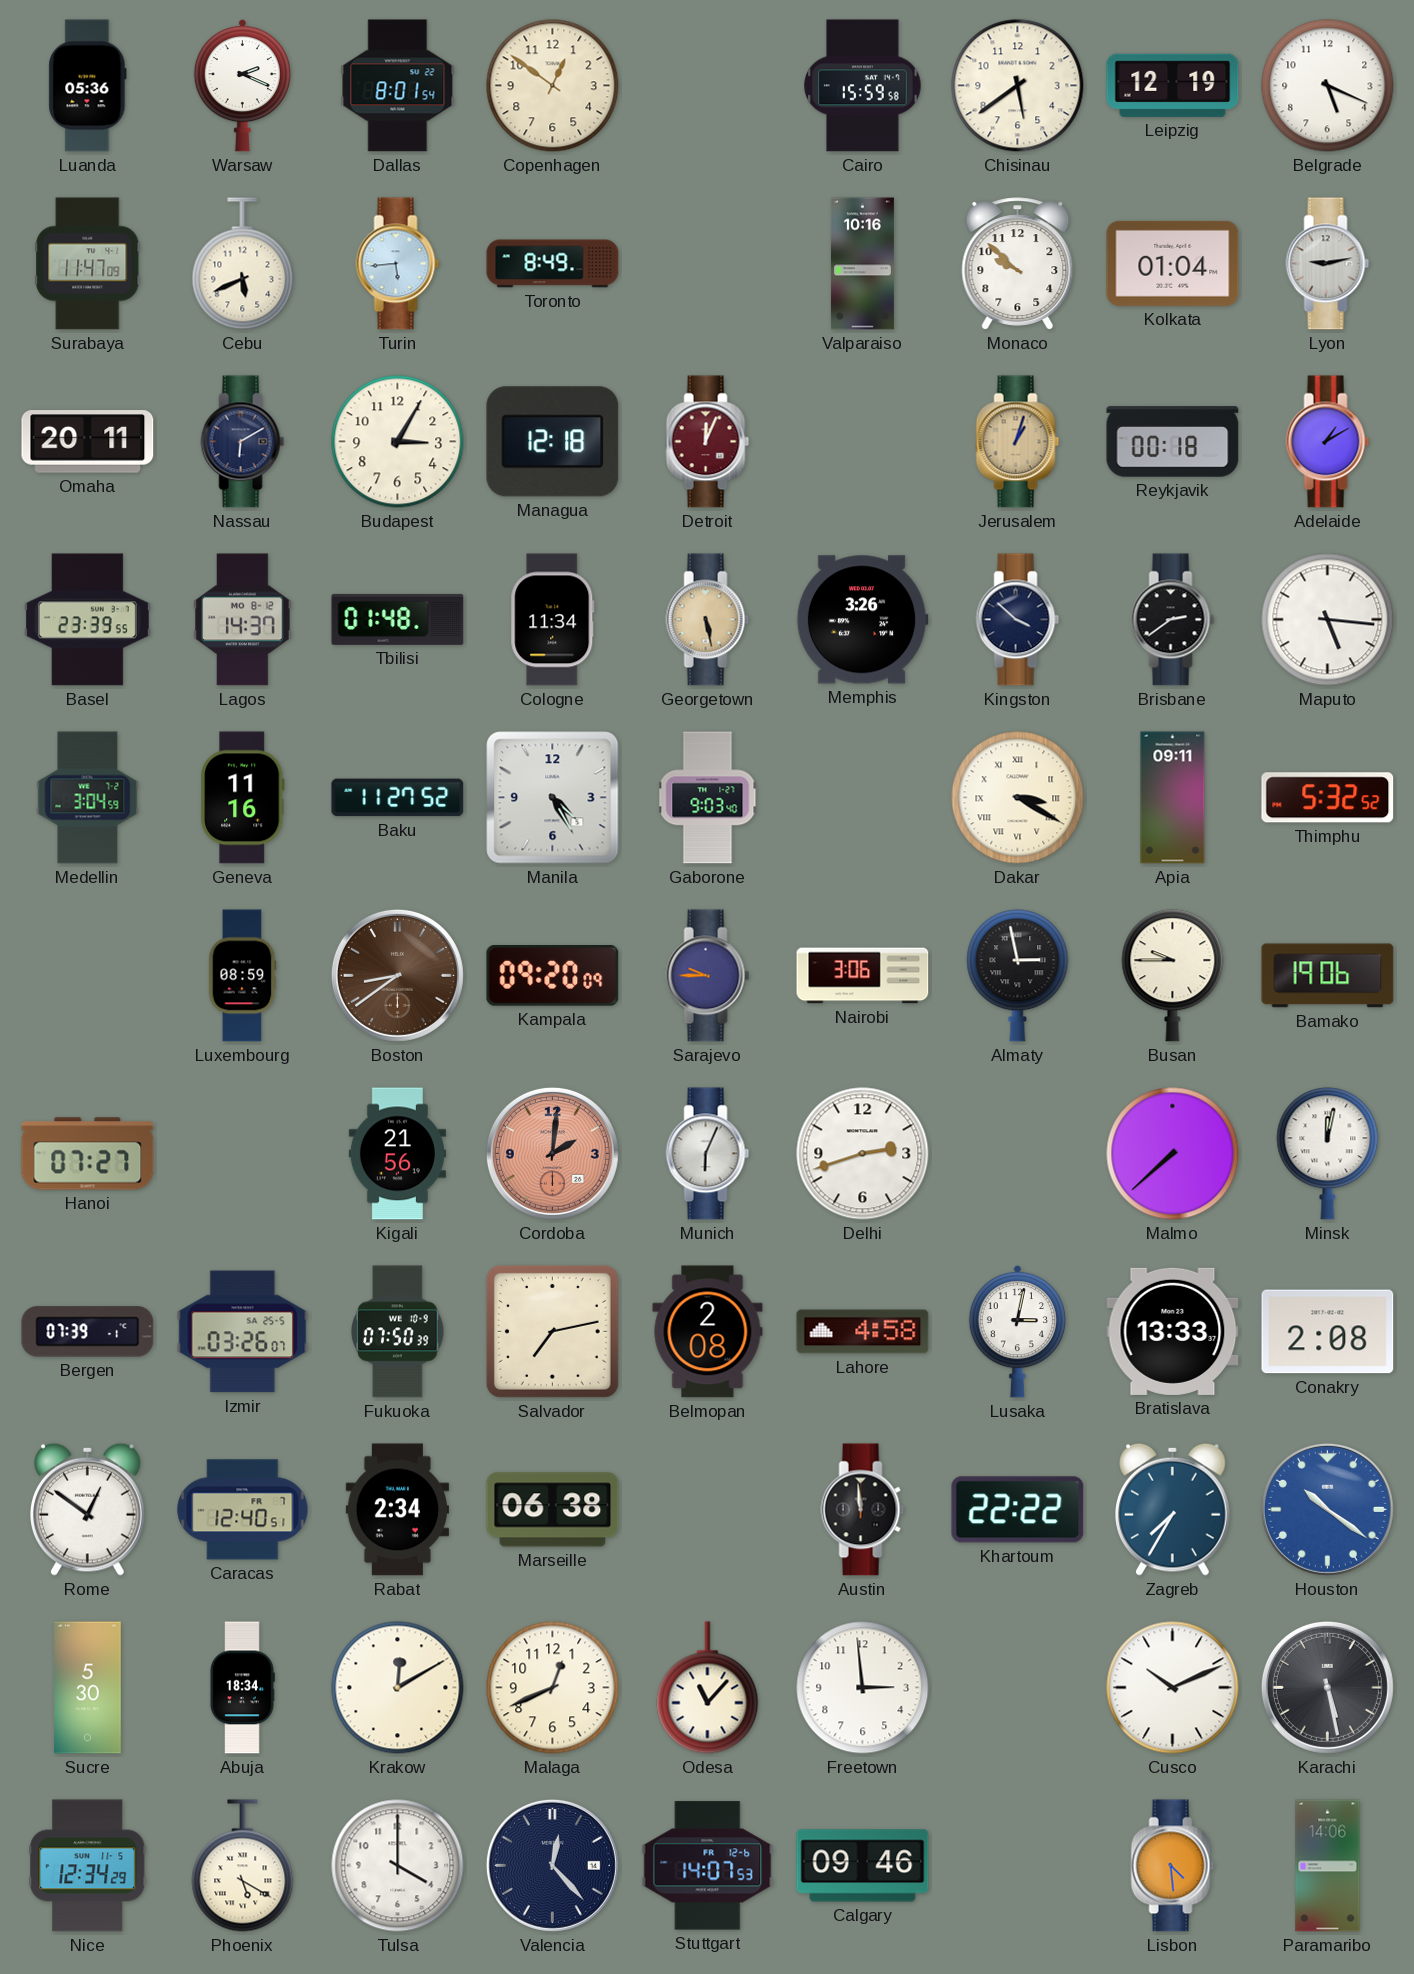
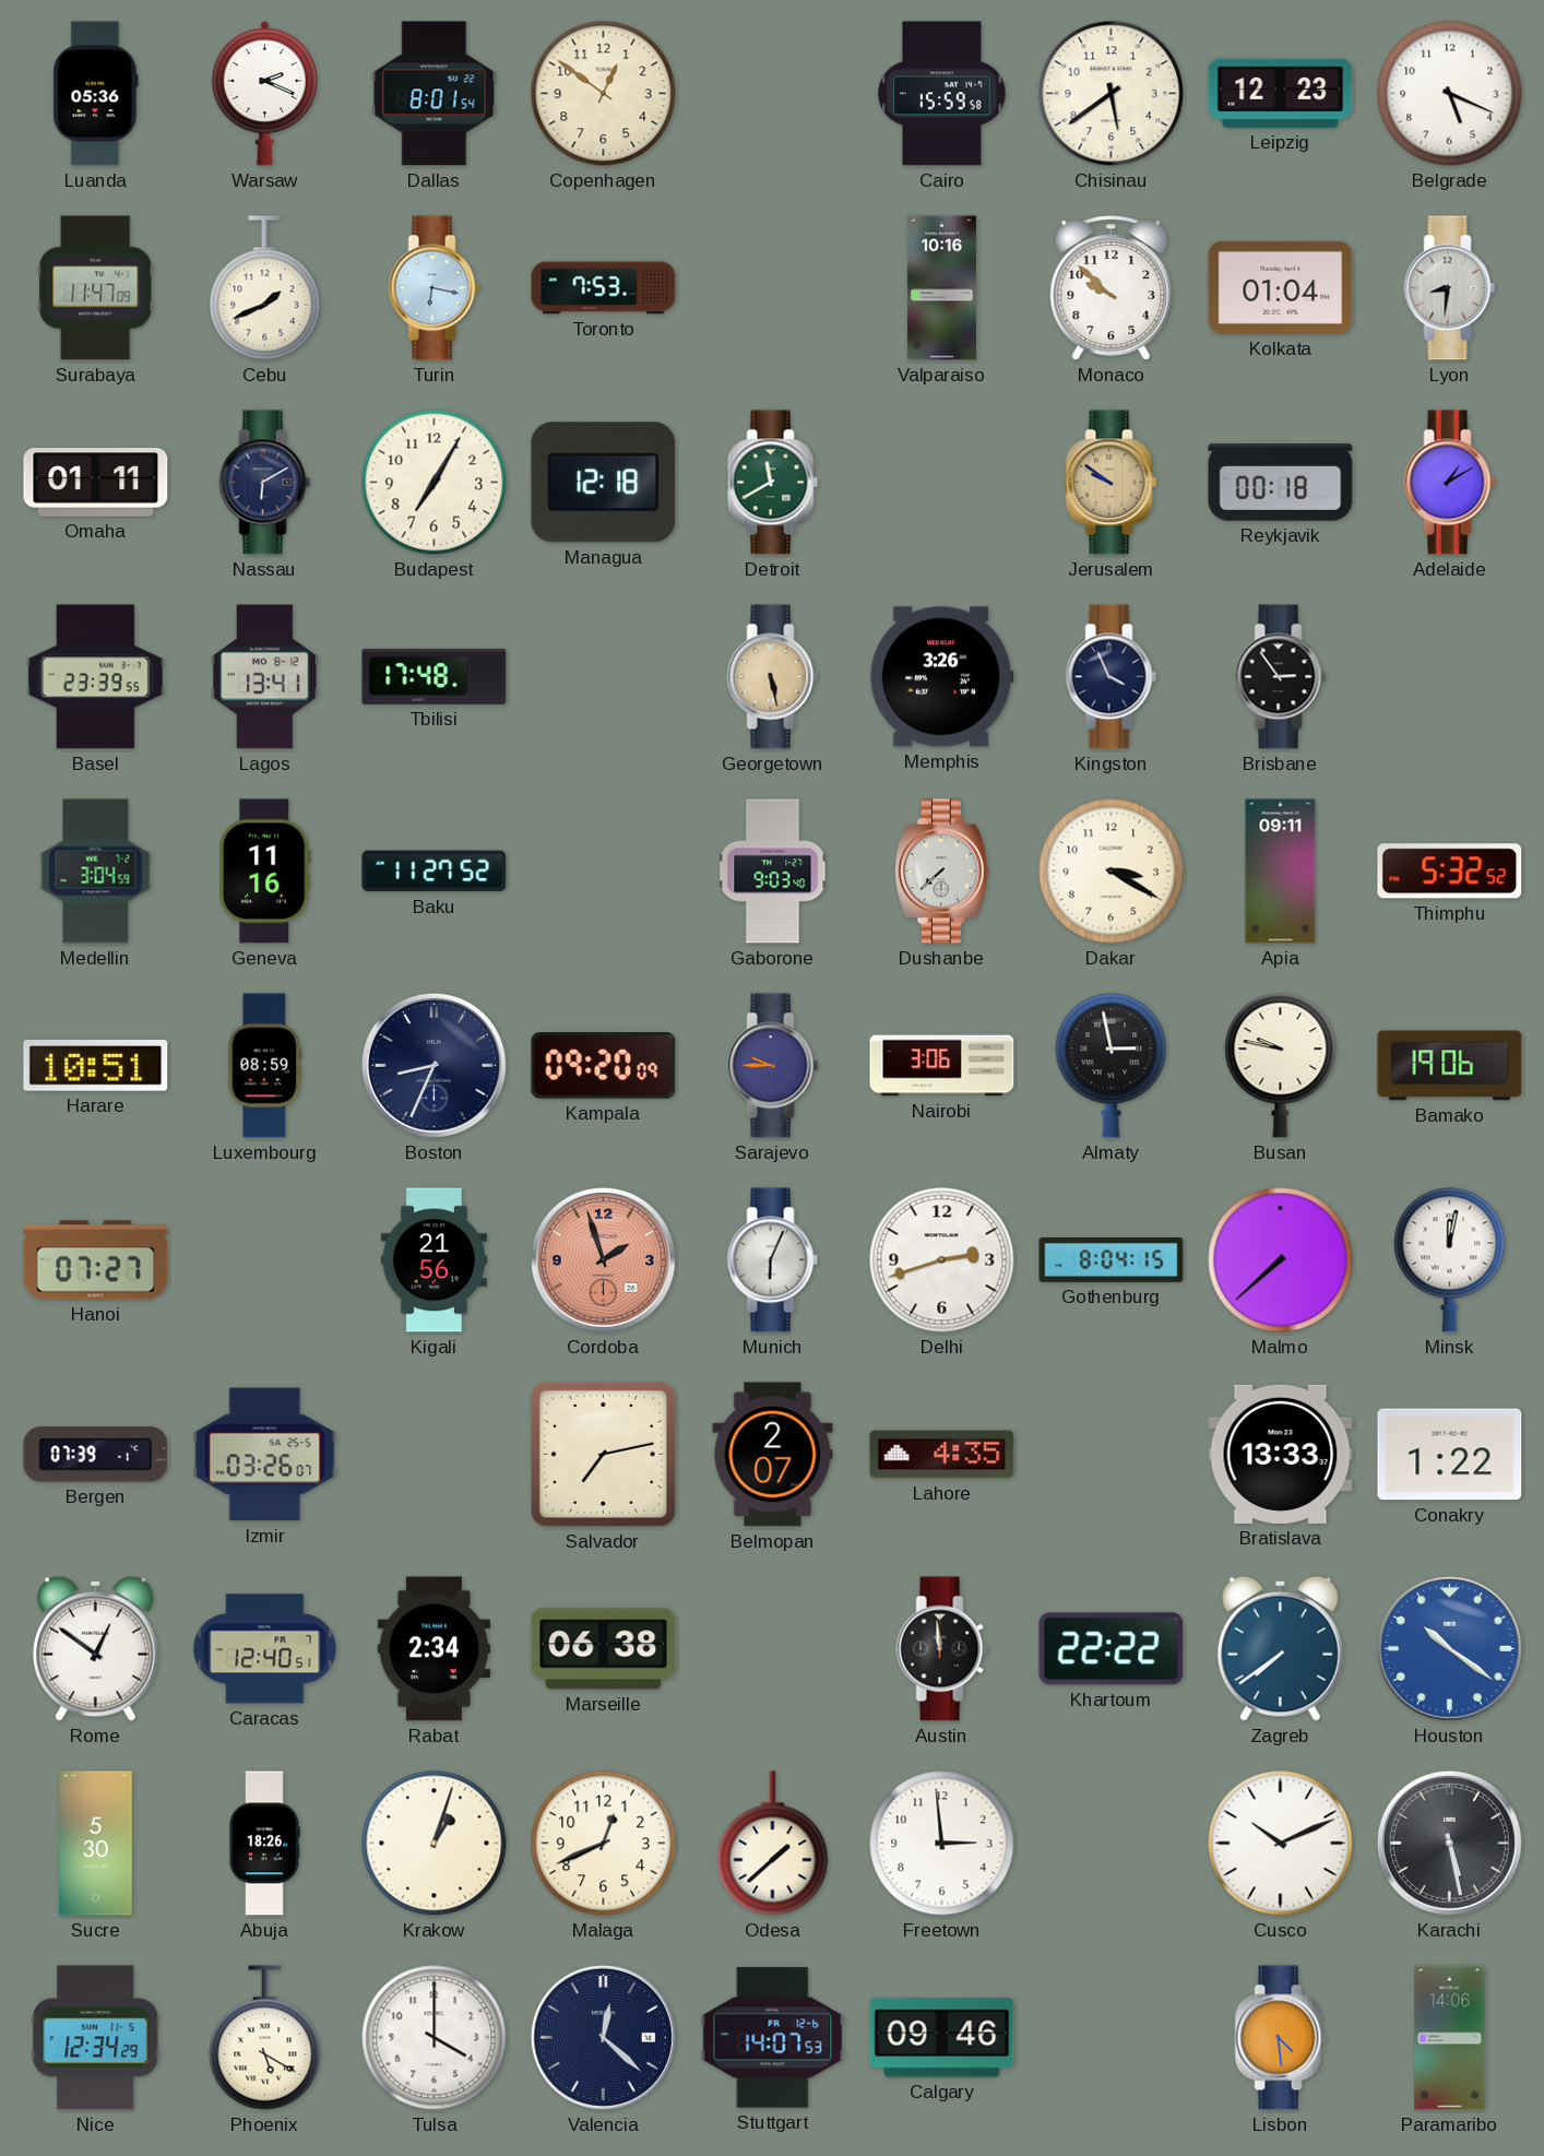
Leipzig: 12:19 -> 12:23
Cebu: 5:41 -> 1:41
Turin: 5:44 -> 6:17
Toronto: 8:49 -> 7:53
Lyon: 9:13 -> 8:31
Omaha: 20:11 -> 01:11
Budapest: 3:05 -> 7:05
Detroit: 12:04 -> 11:40
Detroit dial: burgundy -> green
Jerusalem: 1:03 -> 9:51
Lagos: 14:37 -> 13:41
Tbilisi: 01:48 -> 17:48
Cologne: 11:34 -> none
Kingston: 3:52 -> 3:56
Brisbane: 2:39 -> 2:54
Maputo: 5:16 -> none
Manila: 4:25 -> none
Dushanbe: none -> 7:38
Dakar numerals: Roman -> Arabic
Harare: none -> 10:51
Boston: 8:39 -> 8:34
Boston dial: brown -> navy
Busan: 9:45 -> 9:47
Cordoba: 2:01 -> 1:57
Gothenburg: none -> 8:04
Fukuoka: 07:50 -> none
Belmopan: 2:08 -> 2:07
Lahore: 4:58 -> 4:35
Lusaka: 3:02 -> none
Conakry: 2:08 -> 1:22
Zagreb: 7:35 -> 7:39
Abuja: 18:34 -> 18:26
Krakow: 12:10 -> 1:03
Odesa: 11:07 -> 1:38
Valencia: 12:23 -> 12:22
